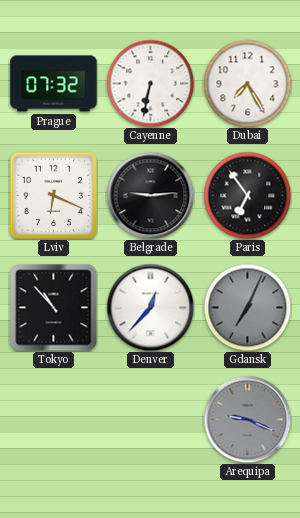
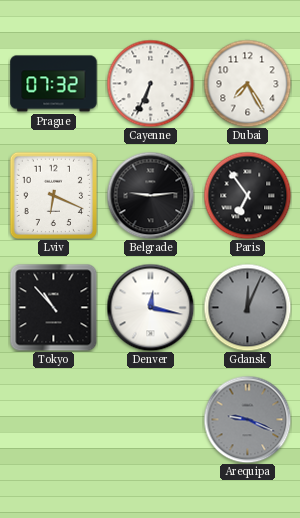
Cayenne: 6:32 -> 6:34
Denver: 12:37 -> 12:17
Gdansk: 7:04 -> 12:04
